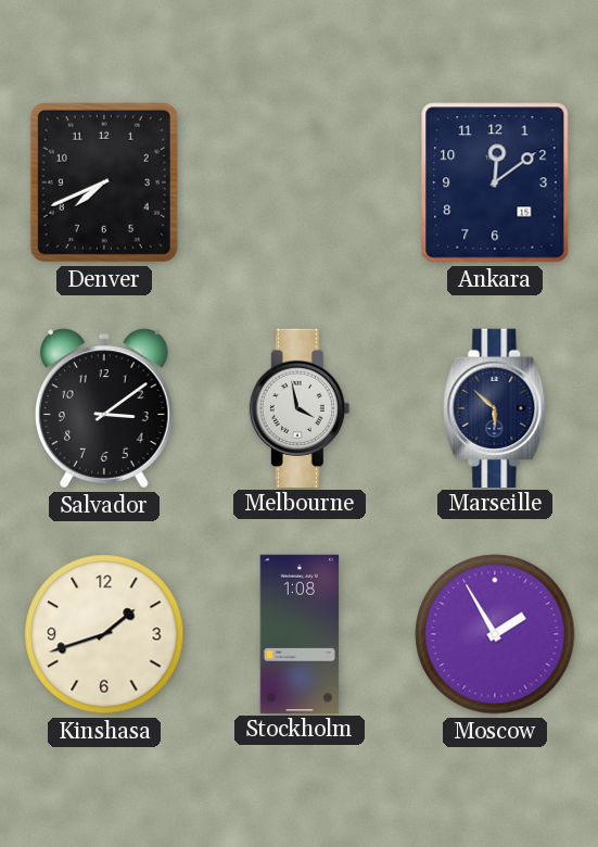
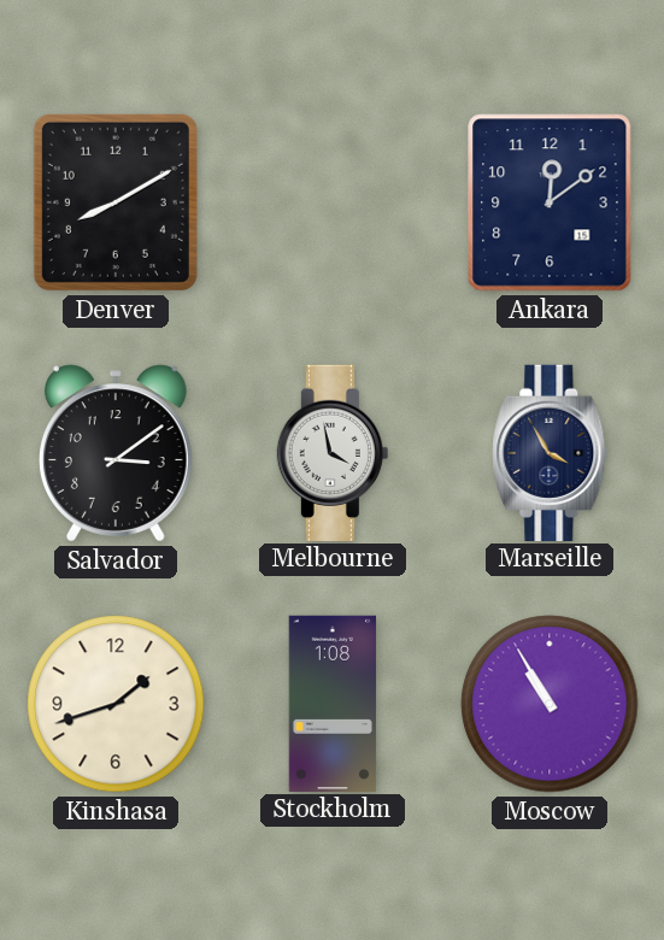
Denver: 7:41 -> 8:10
Marseille: 5:52 -> 3:55
Moscow: 1:55 -> 10:55
